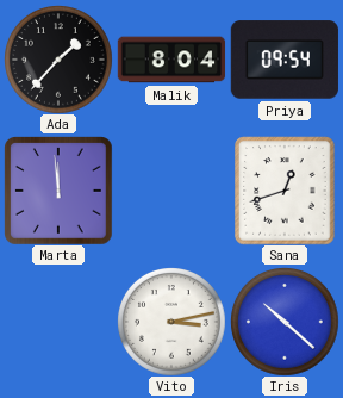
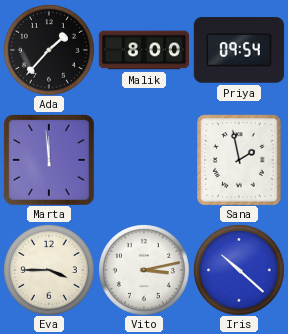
Malik: 8:04 -> 8:00
Sana: 12:42 -> 1:58
Eva: none -> 3:45
